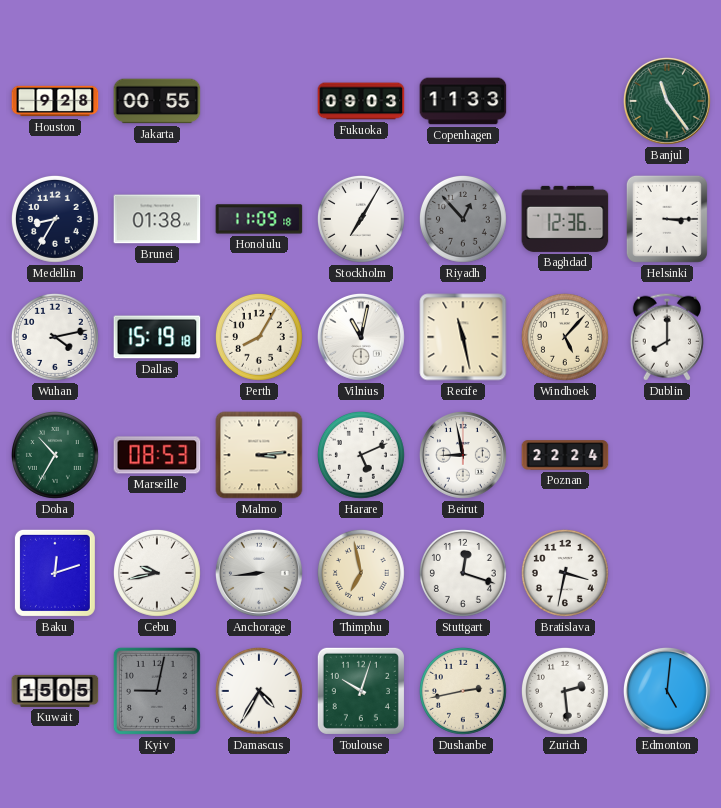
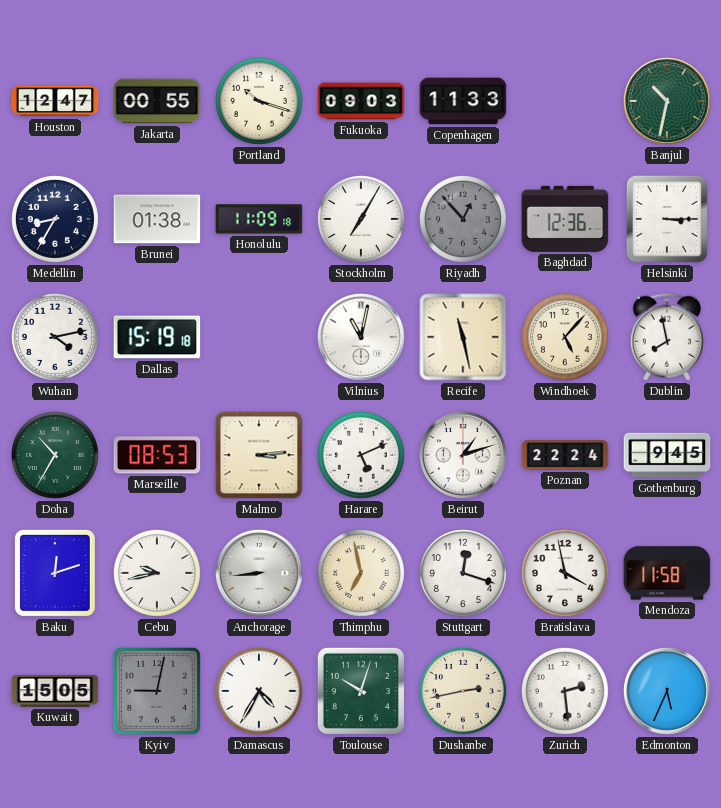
Houston: 9:28 -> 12:47
Portland: none -> 10:18
Banjul: 11:24 -> 10:32
Perth: 8:05 -> none
Dublin: 8:00 -> 7:58
Beirut: 8:58 -> 1:12
Gothenburg: none -> 9:45
Bratislava: 3:32 -> 3:58
Mendoza: none -> 11:58
Edmonton: 5:01 -> 5:34
